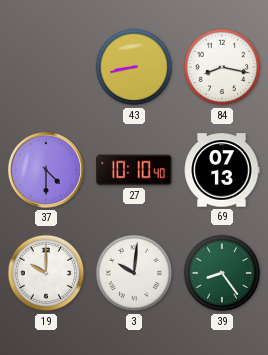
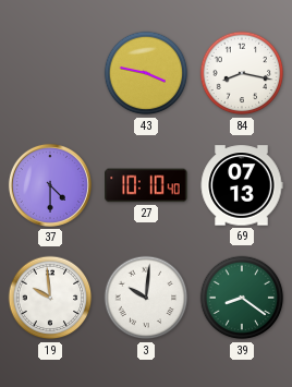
43: 8:43 -> 3:47
19: 10:00 -> 9:59
39: 8:24 -> 8:21
